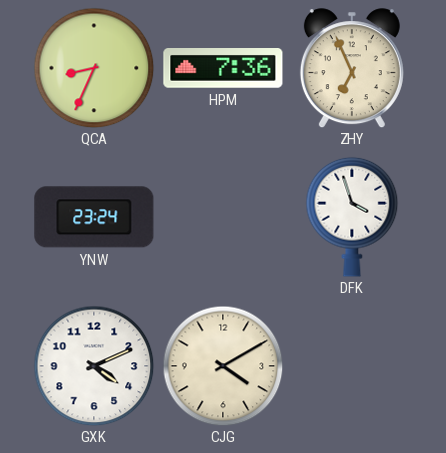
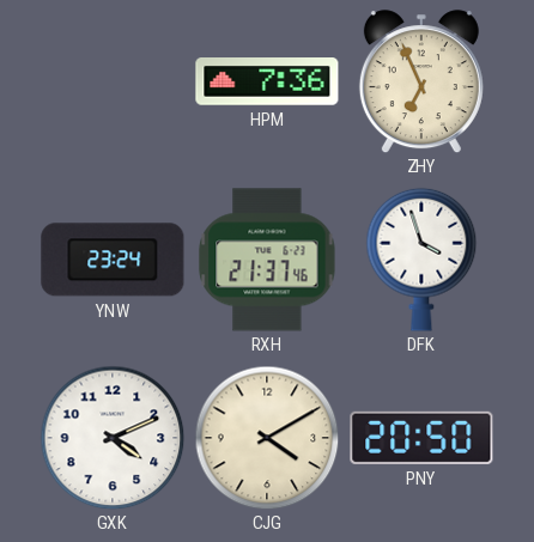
QCA: 8:34 -> none
RXH: none -> 21:37
PNY: none -> 20:50
